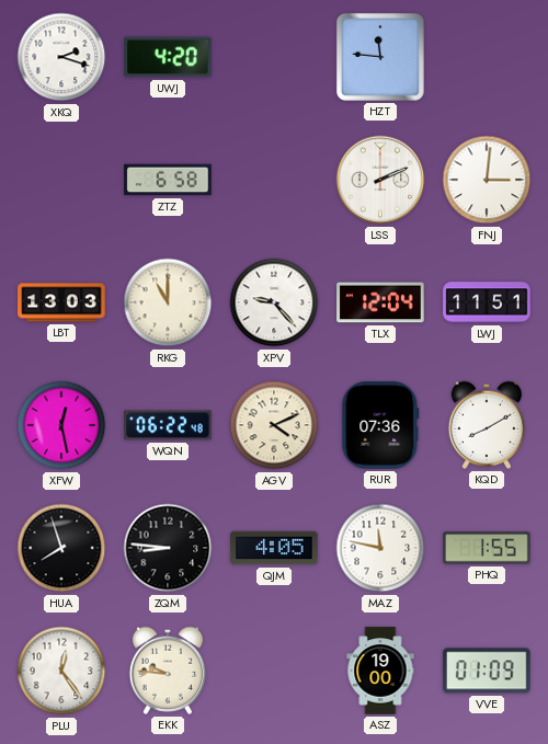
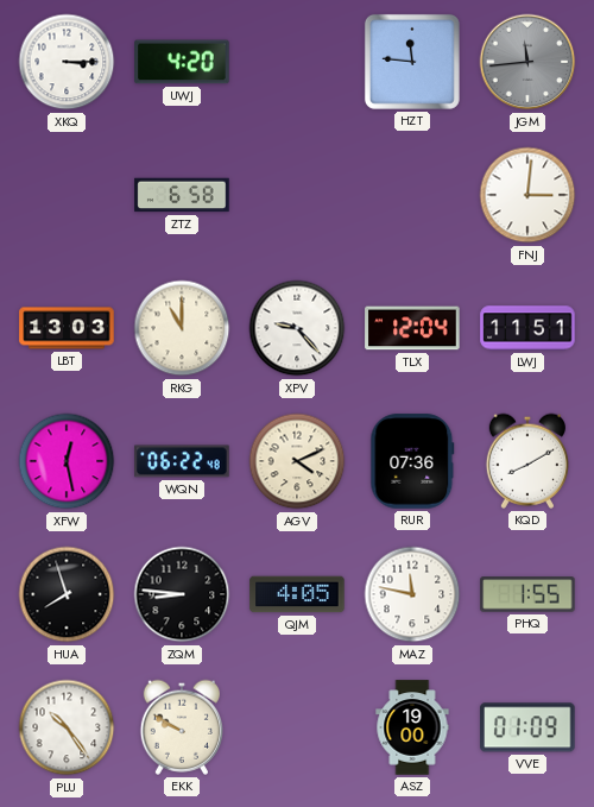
XKQ: 2:18 -> 3:15
JGM: none -> 11:44
LSS: 2:11 -> none
PLU: 12:24 -> 10:24
EKK: 9:46 -> 9:50
